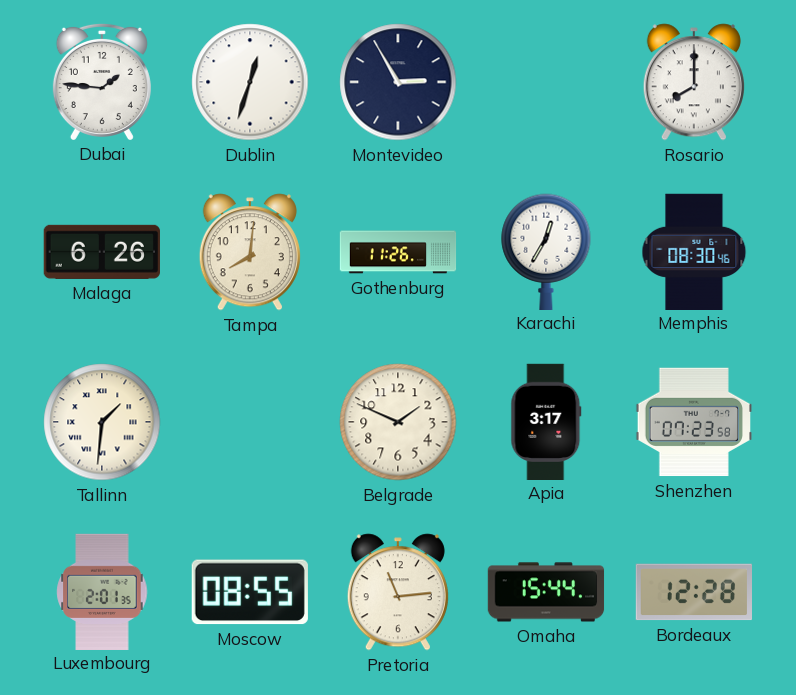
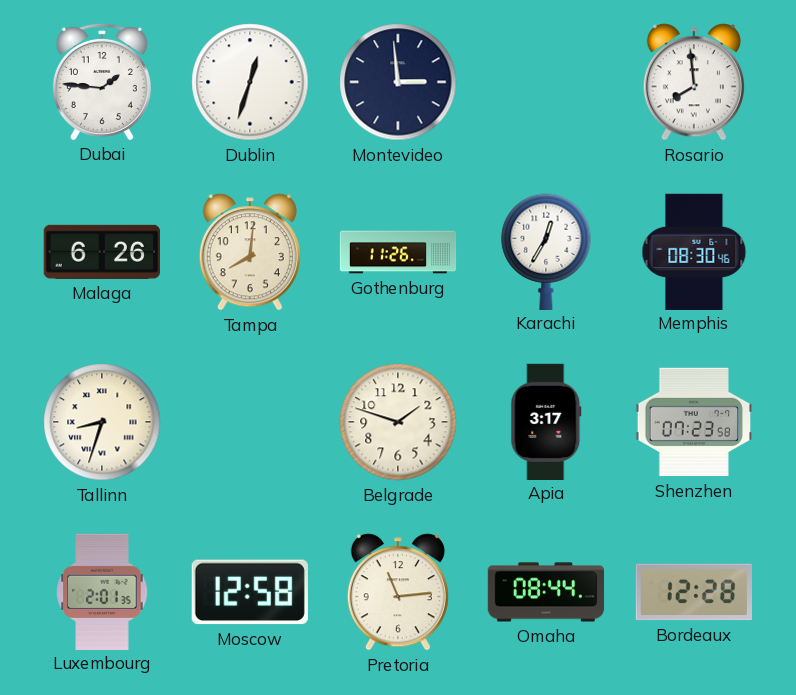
Montevideo: 2:55 -> 2:59
Rosario: 8:00 -> 7:59
Tallinn: 1:31 -> 8:33
Belgrade: 1:49 -> 1:48
Moscow: 08:55 -> 12:58
Omaha: 15:44 -> 08:44
